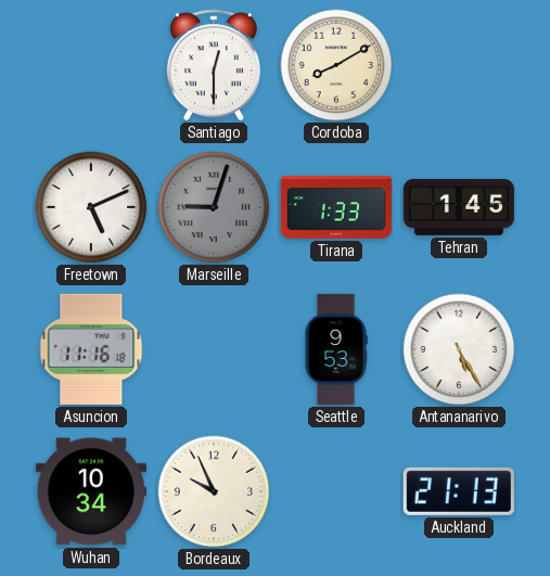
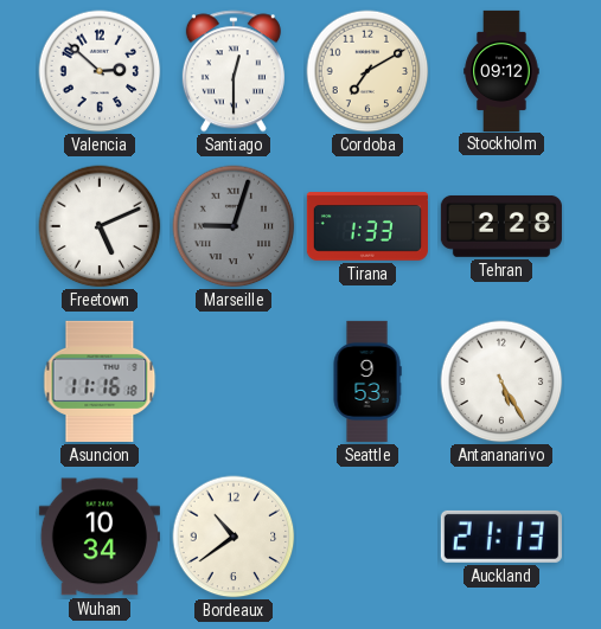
Valencia: none -> 2:52
Cordoba: 8:10 -> 7:10
Stockholm: none -> 09:12
Tehran: 1:45 -> 2:28
Bordeaux: 9:56 -> 10:39
